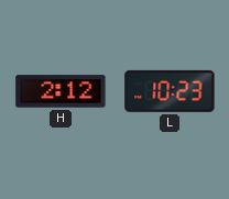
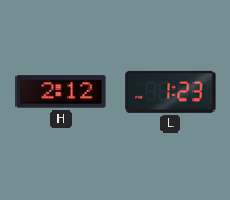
L: 10:23 -> 1:23
